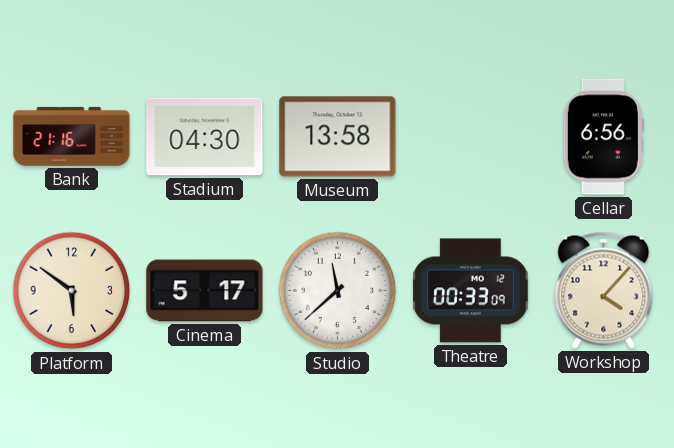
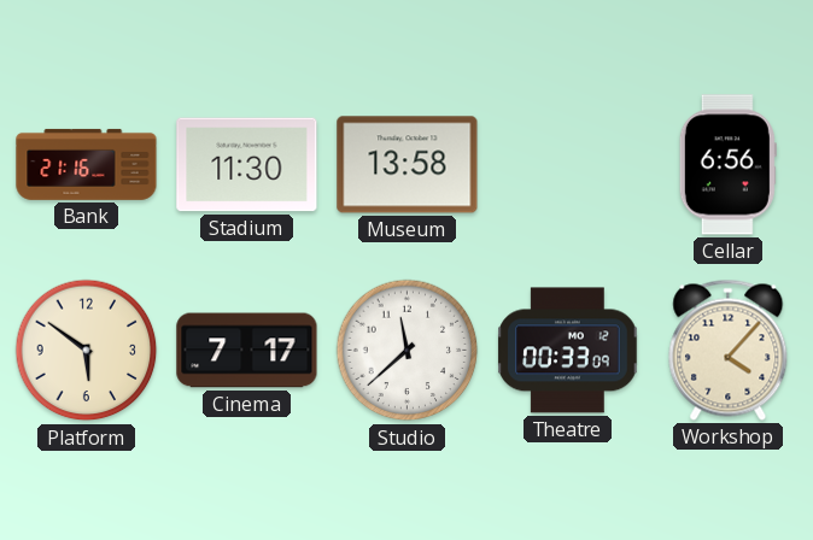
Stadium: 04:30 -> 11:30
Cinema: 5:17 -> 7:17
